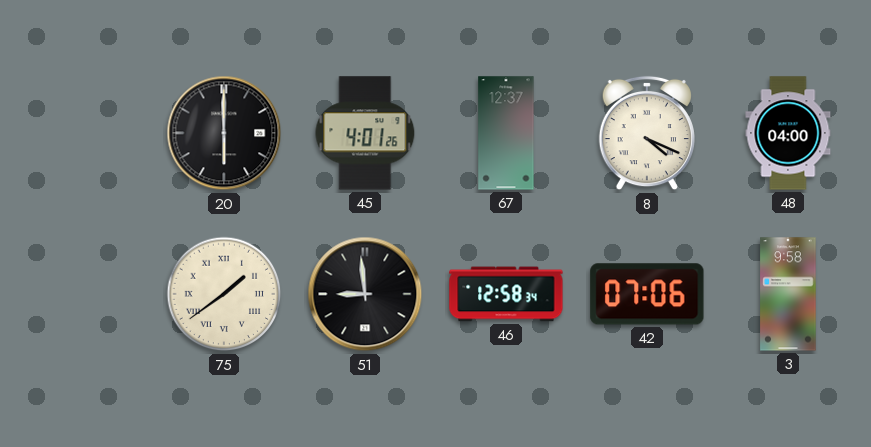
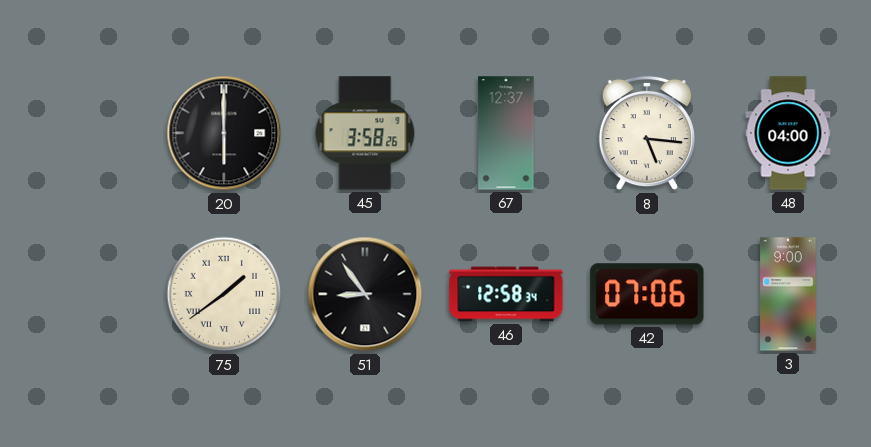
45: 4:01 -> 3:58
8: 4:19 -> 5:16
51: 8:59 -> 8:54
3: 9:58 -> 9:00
